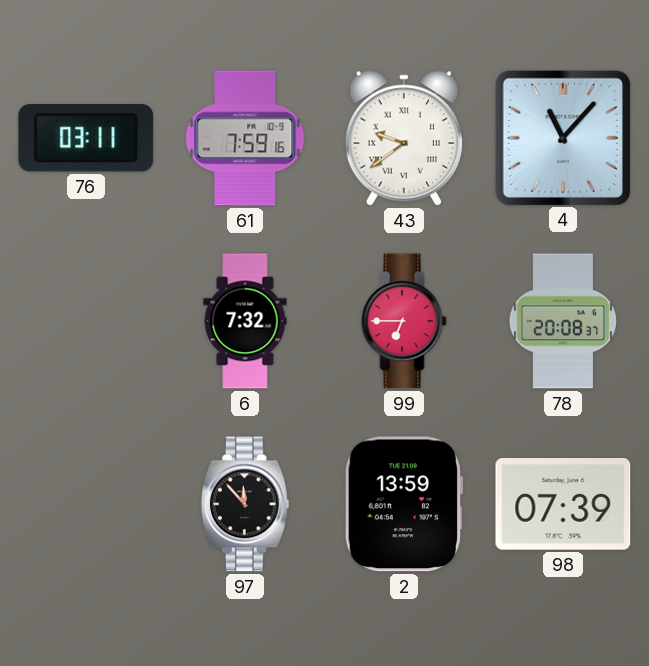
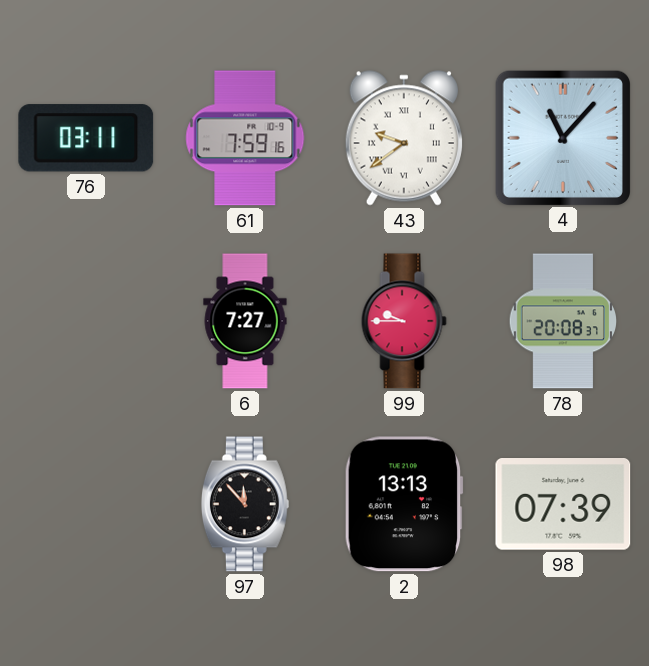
6: 7:32 -> 7:27
99: 6:45 -> 9:45
2: 13:59 -> 13:13
